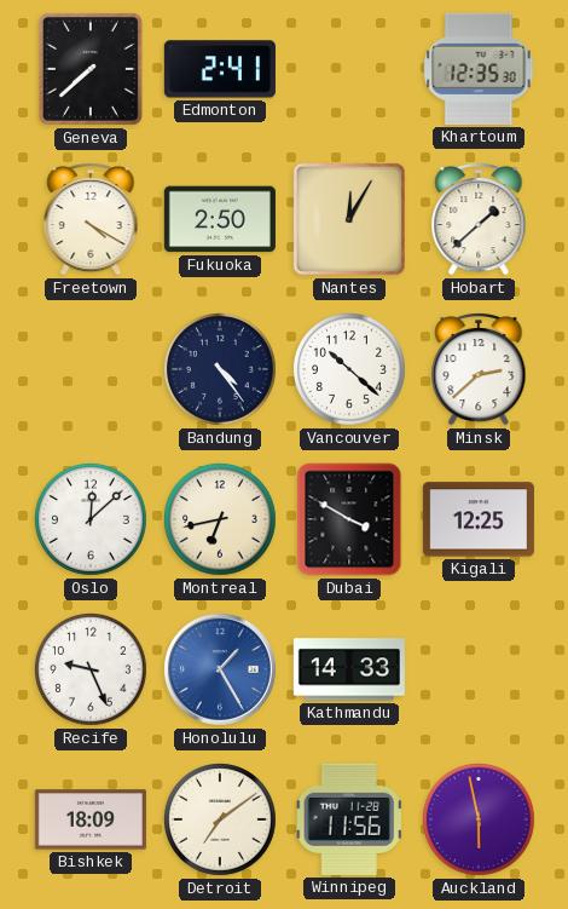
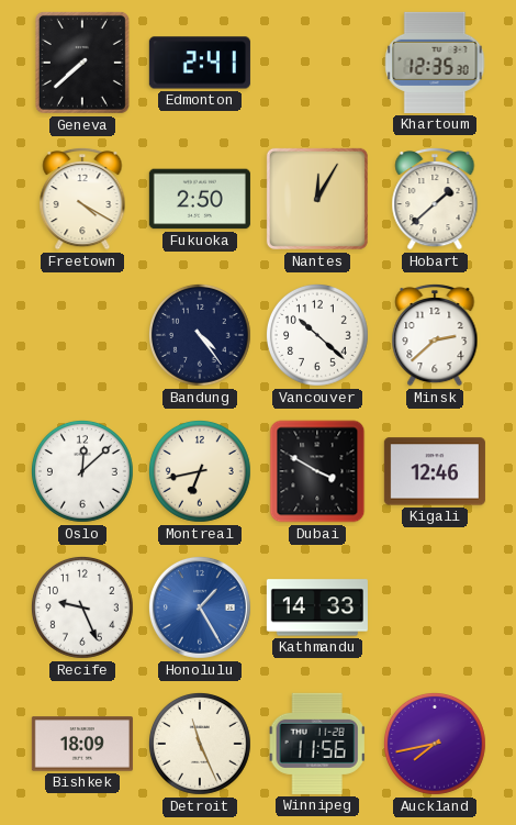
Kigali: 12:25 -> 12:46
Detroit: 7:09 -> 11:26
Auckland: 5:58 -> 7:43
